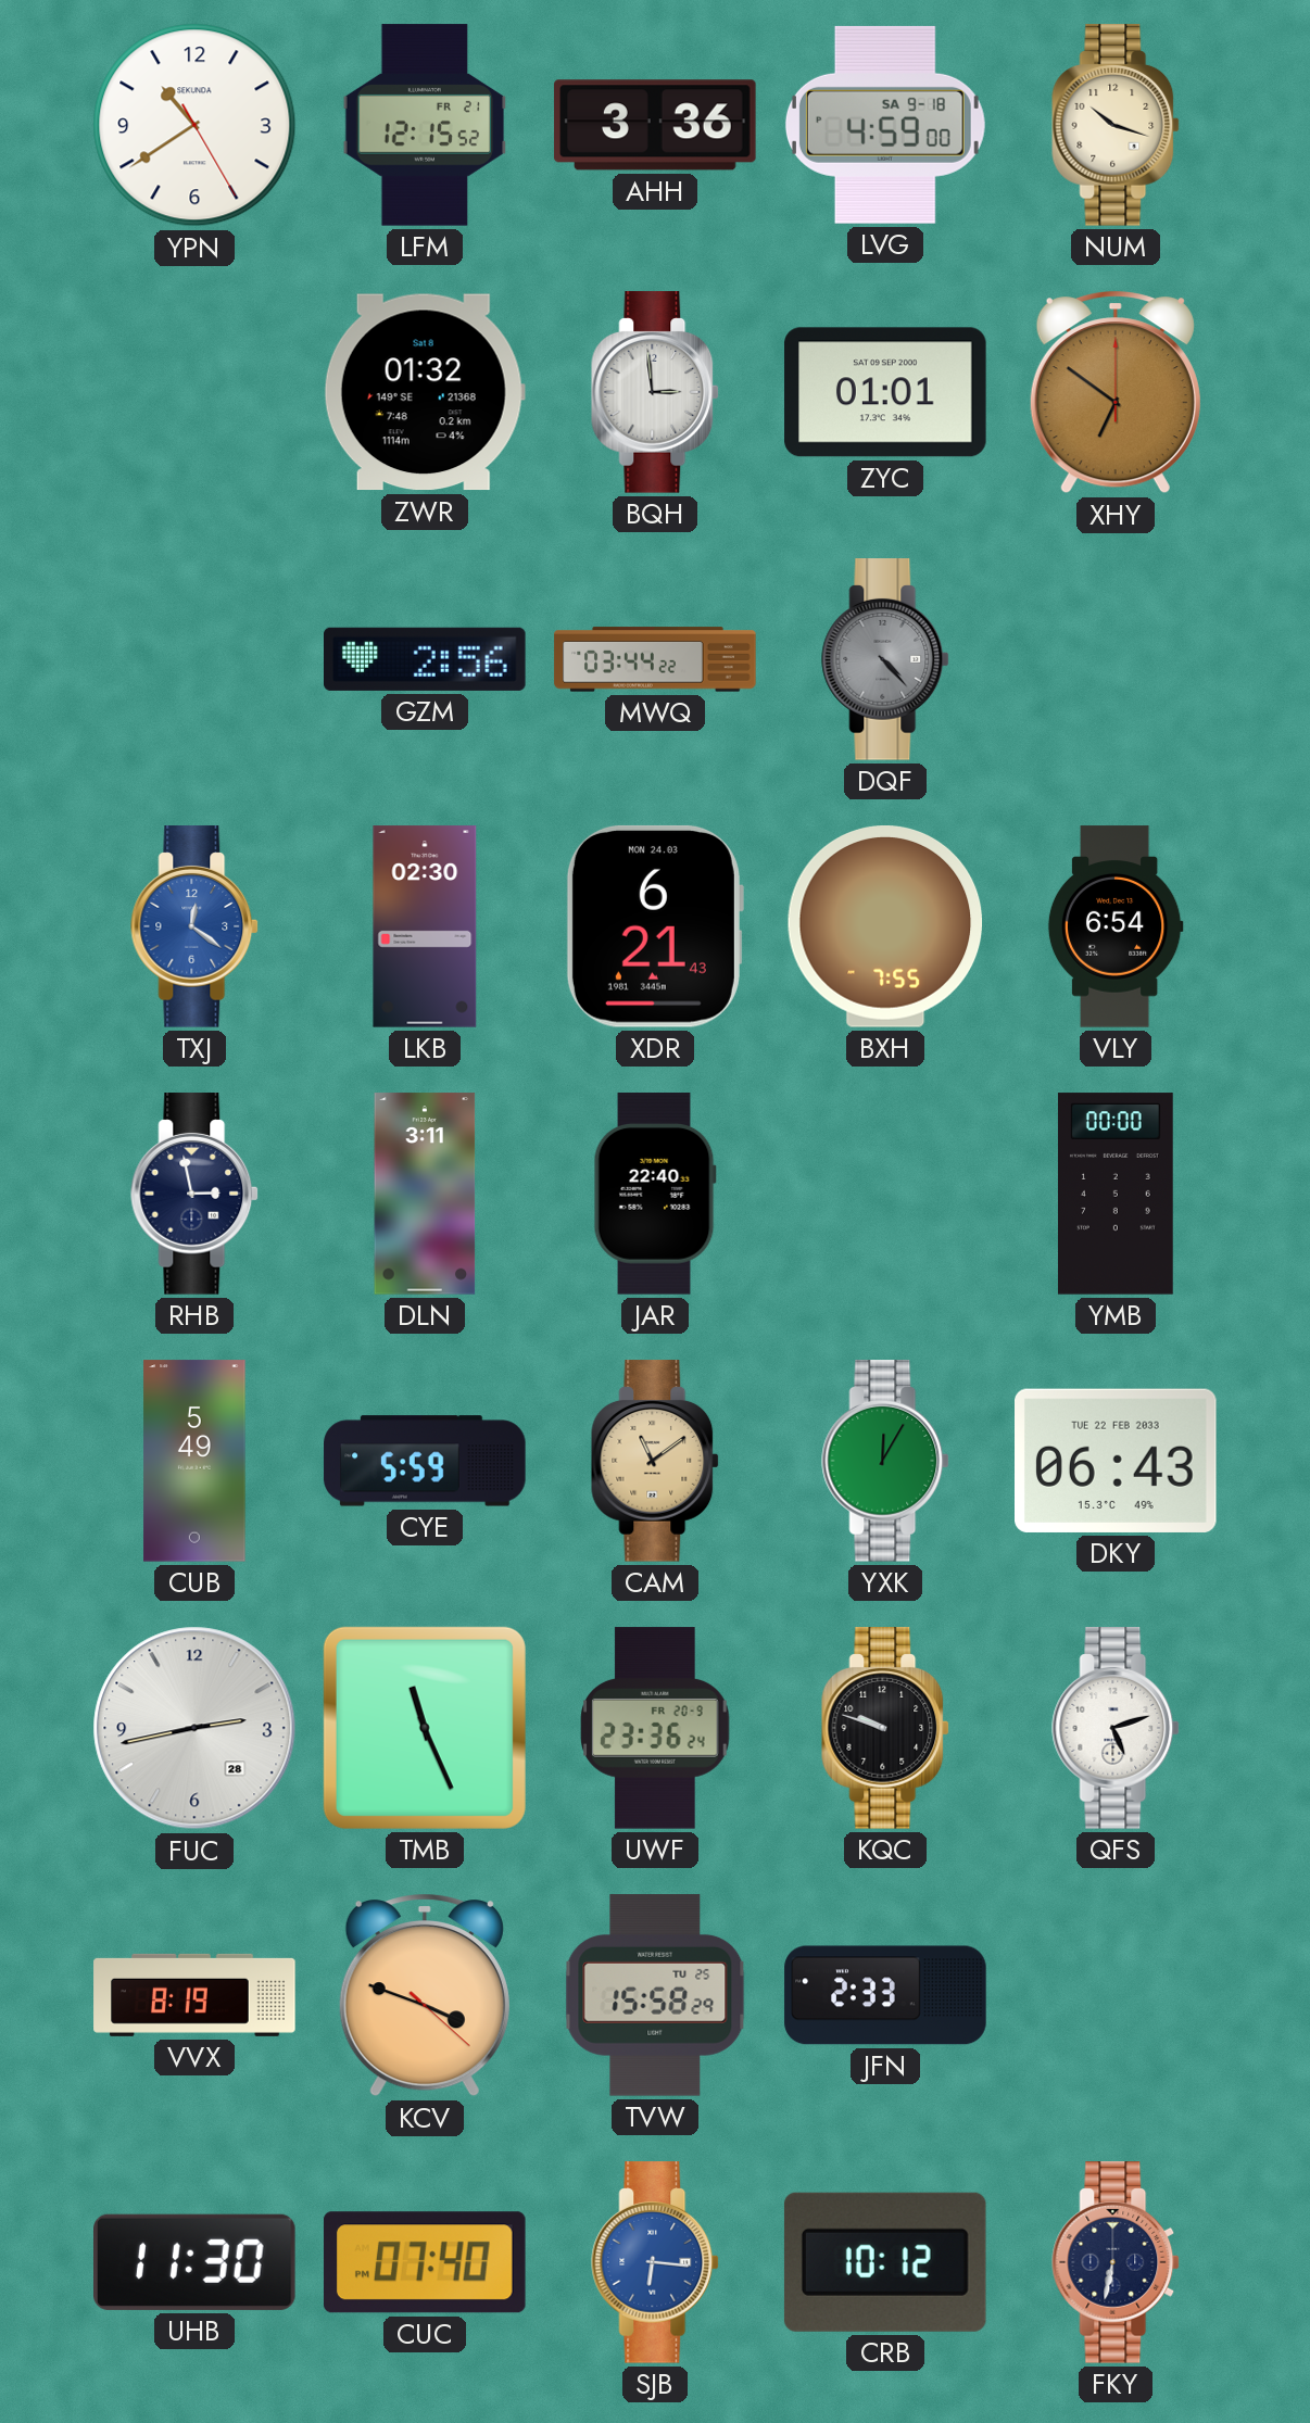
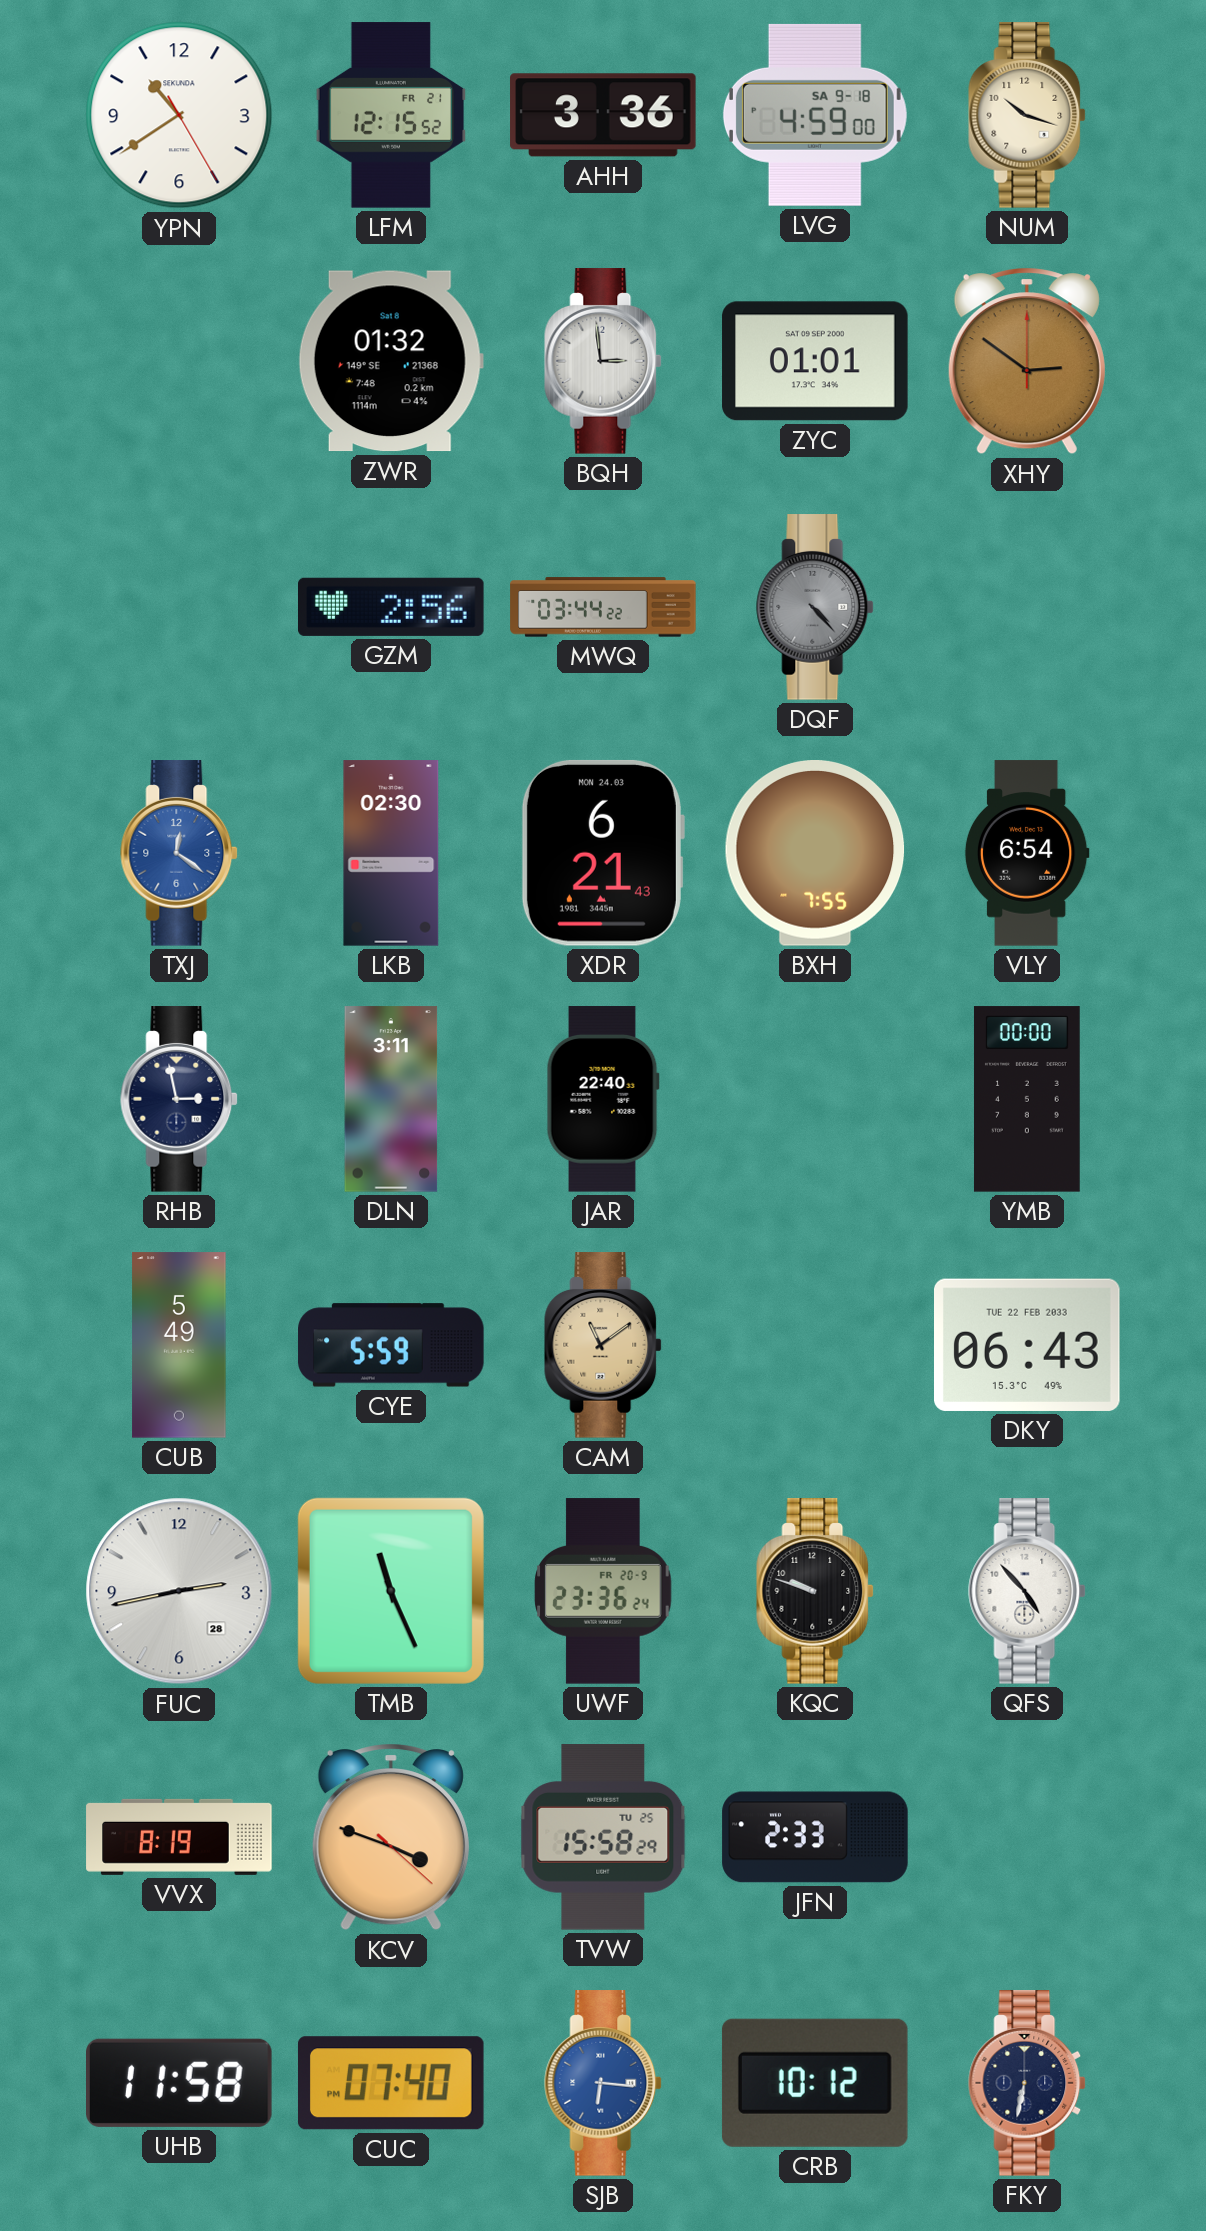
XHY: 6:51 -> 2:51
YXK: 12:05 -> none
QFS: 5:12 -> 4:53
UHB: 11:30 -> 11:58
